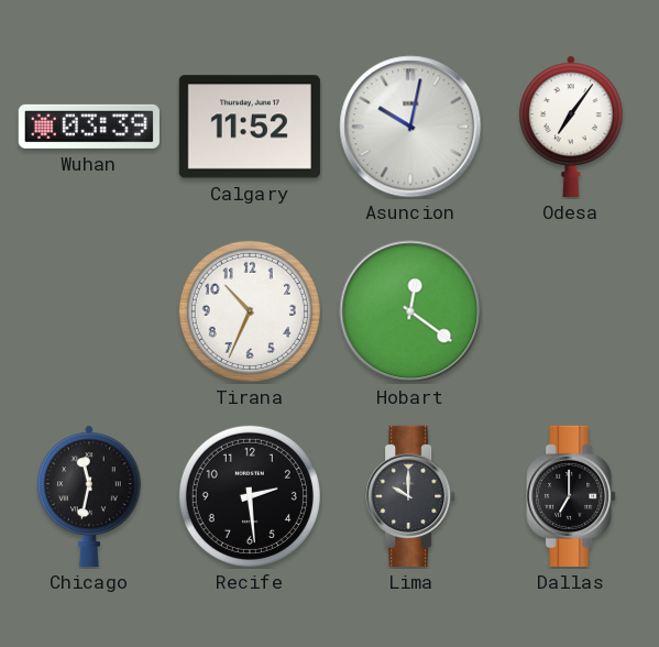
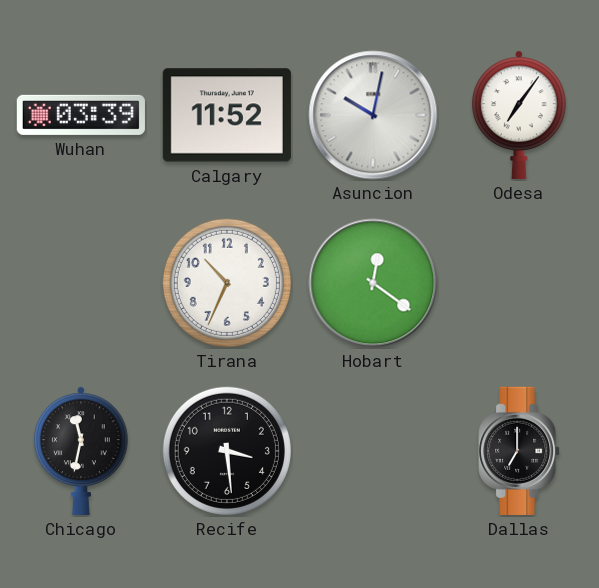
Recife: 2:29 -> 3:29
Lima: 10:00 -> none
